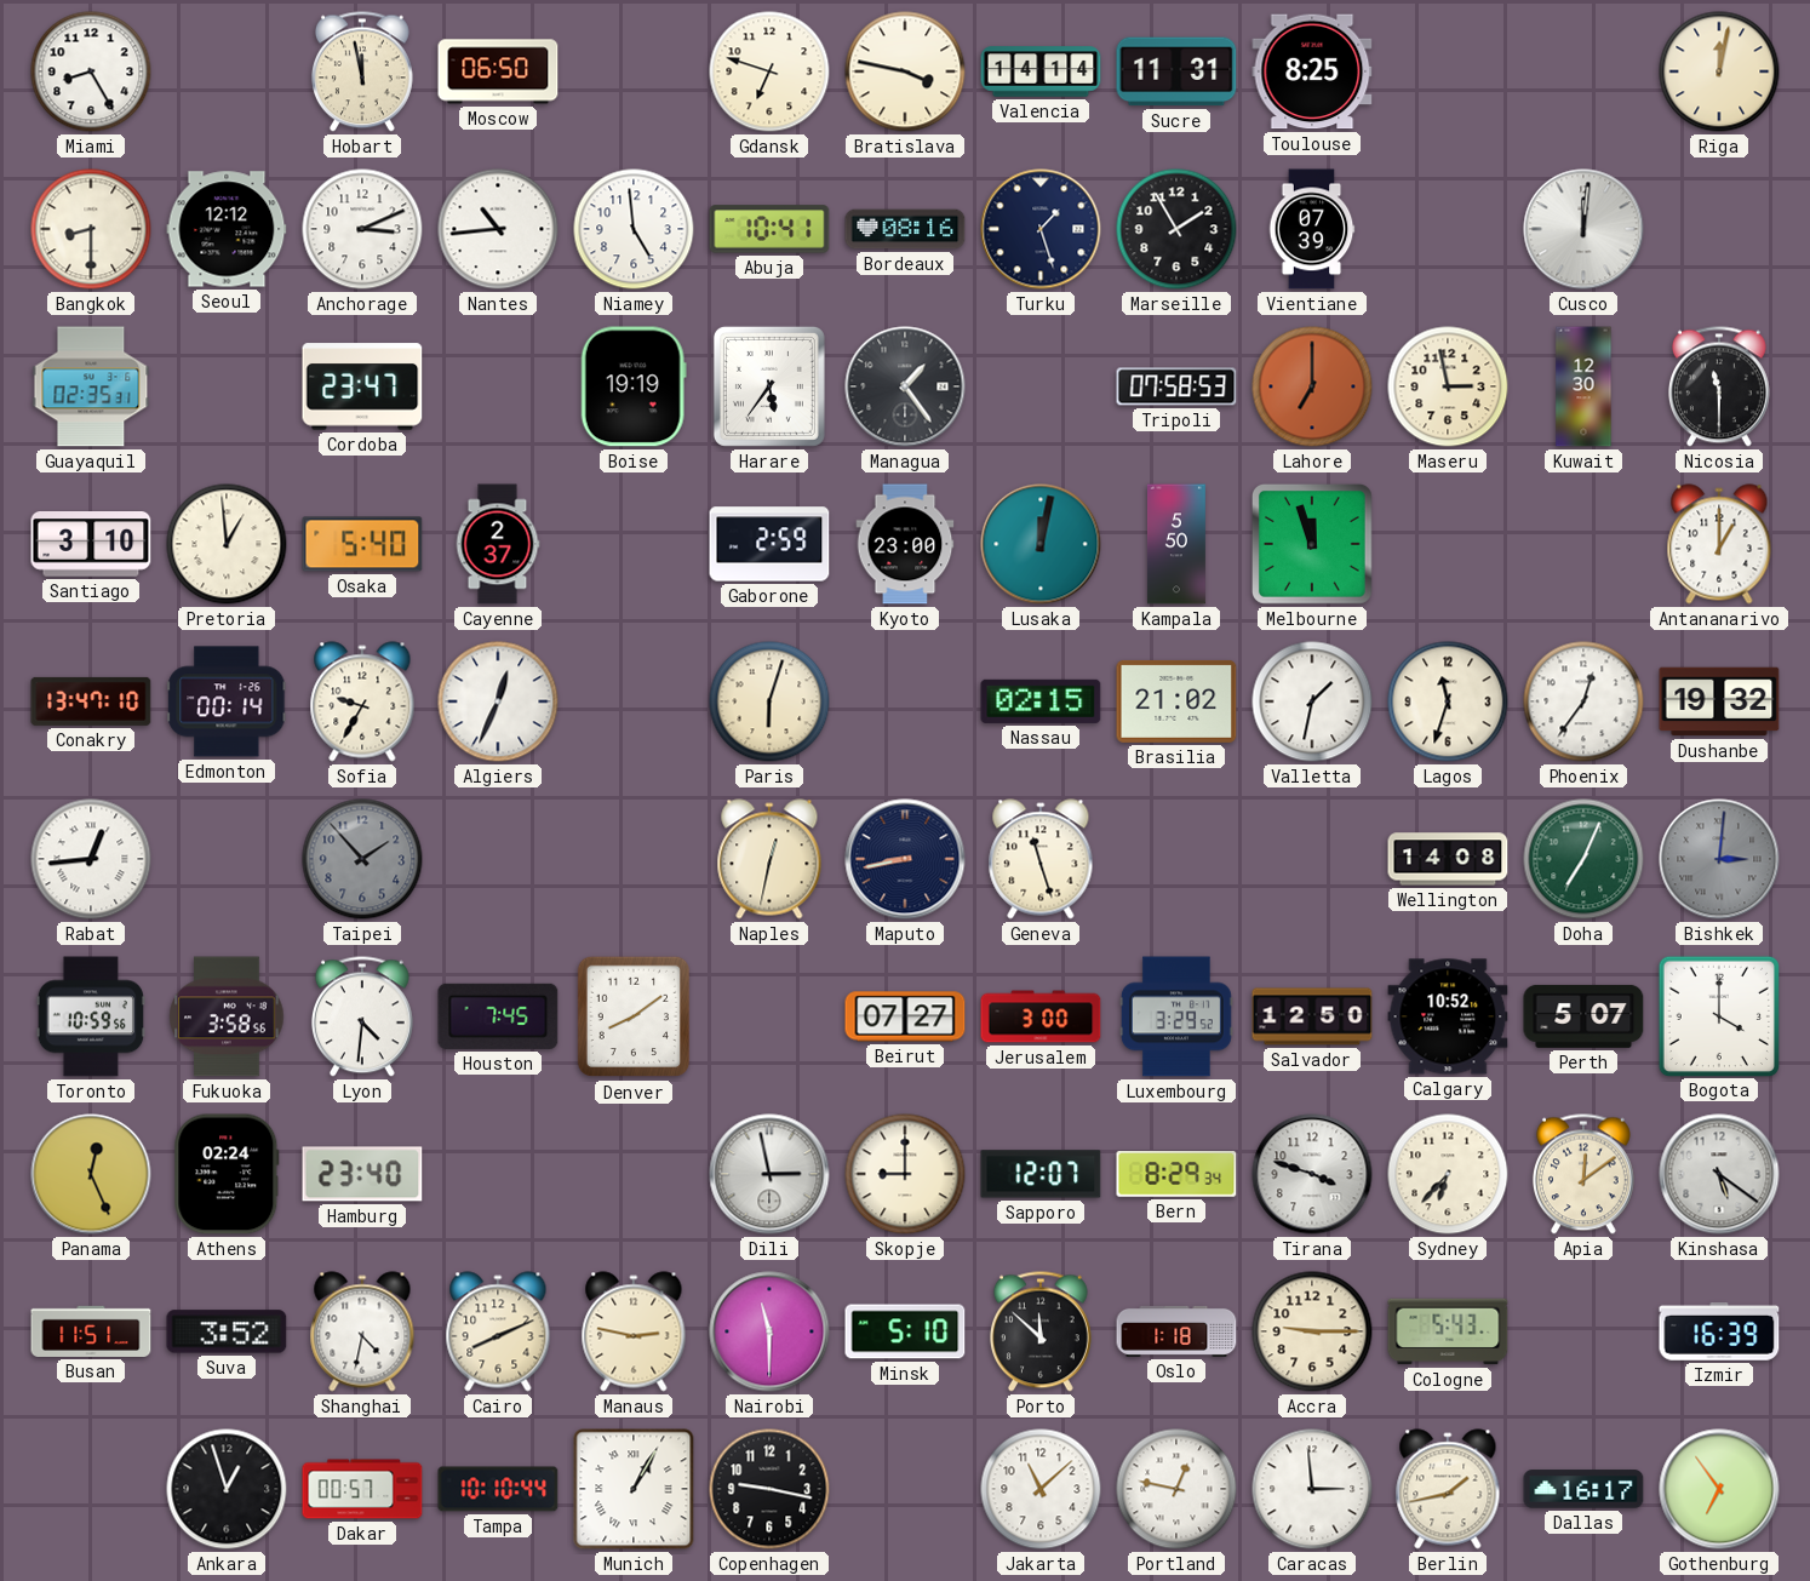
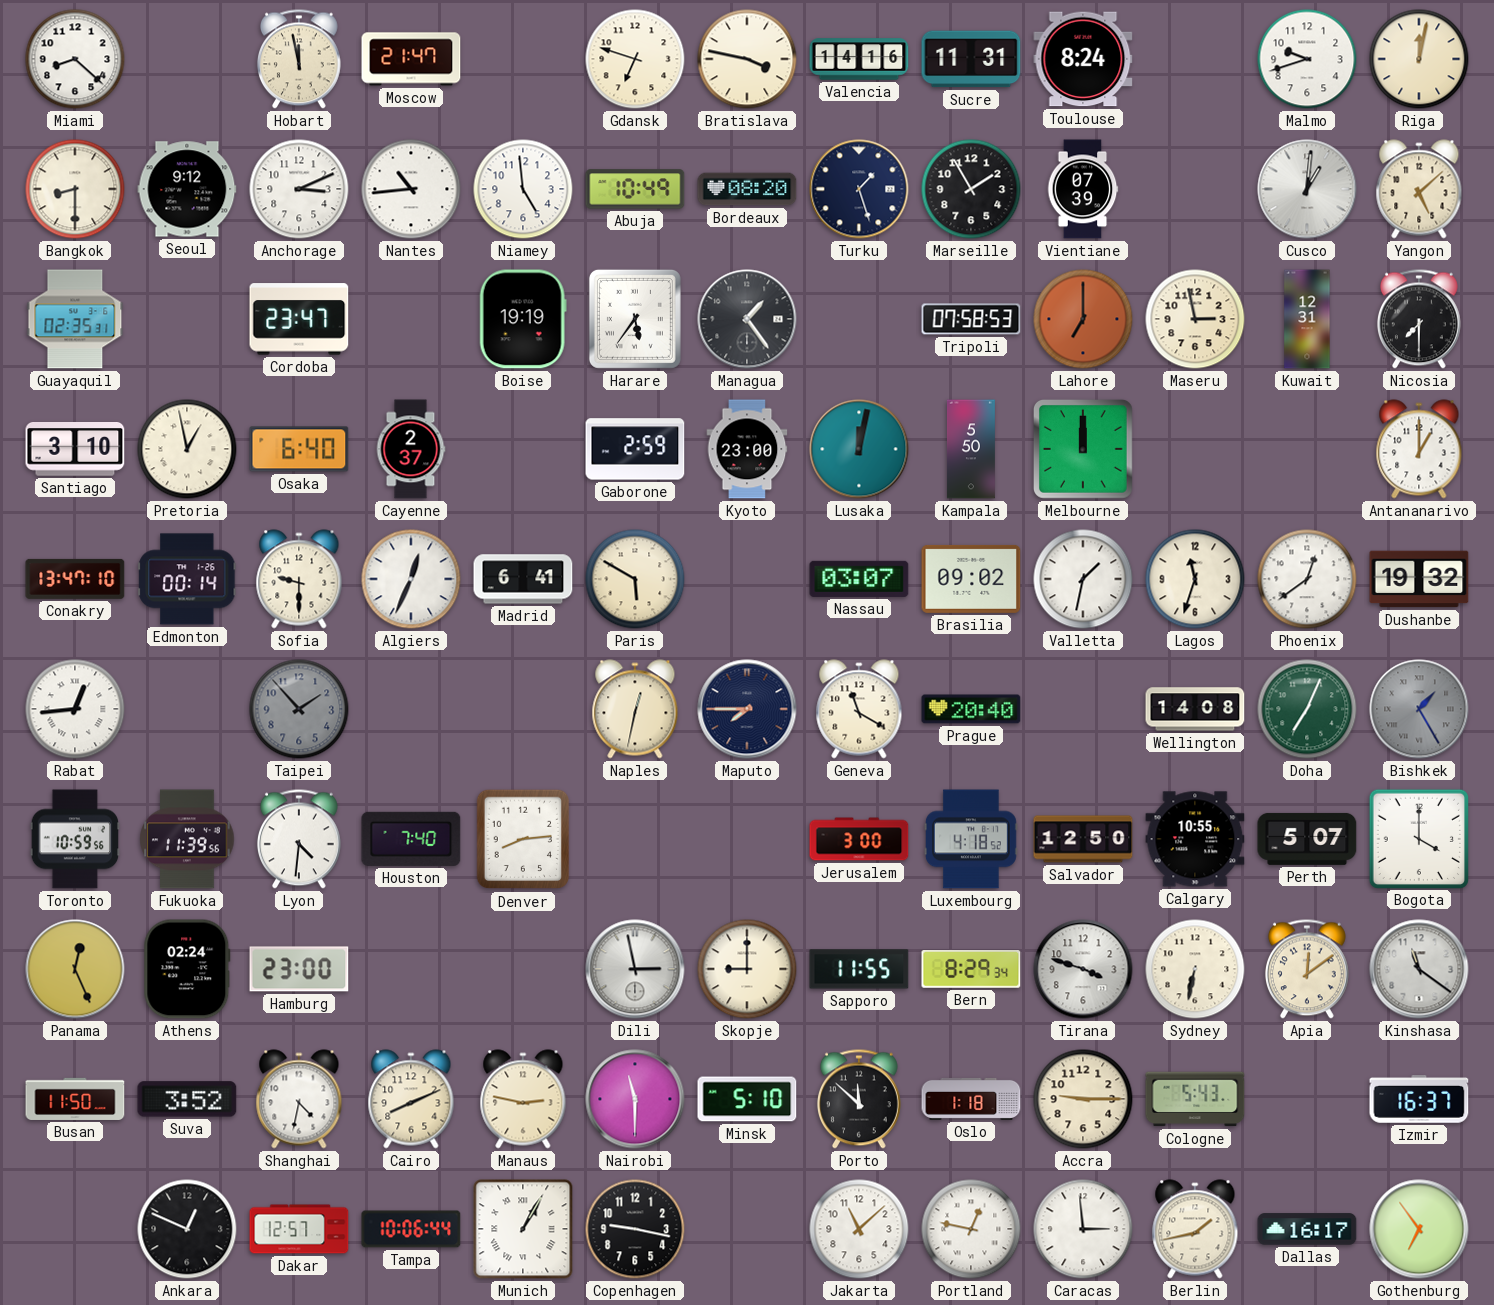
Miami: 8:25 -> 8:22
Moscow: 06:50 -> 21:47
Valencia: 14:14 -> 14:16
Toulouse: 8:25 -> 8:24
Malmo: none -> 9:42
Seoul: 12:12 -> 9:12
Abuja: 10:41 -> 10:49
Bordeaux: 08:16 -> 08:20
Cusco: 12:01 -> 1:01
Yangon: none -> 5:08
Kuwait: 12:30 -> 12:31
Nicosia: 11:30 -> 7:30
Pretoria: 12:59 -> 12:58
Osaka: 5:40 -> 6:40
Melbourne: 11:57 -> 12:00
Sofia: 9:35 -> 9:30
Madrid: none -> 6:41
Paris: 6:03 -> 5:50
Nassau: 02:15 -> 03:07
Brasilia: 21:02 -> 09:02
Phoenix: 12:36 -> 12:39
Maputo: 8:43 -> 7:45
Geneva: 11:27 -> 11:20
Prague: none -> 20:40
Bishkek: 3:01 -> 1:25
Fukuoka: 3:58 -> 11:39
Houston: 7:45 -> 7:40
Denver: 8:09 -> 8:14
Beirut: 07:27 -> none
Luxembourg: 3:29 -> 4:18
Calgary: 10:52 -> 10:55
Hamburg: 23:40 -> 23:00
Sapporo: 12:07 -> 11:55
Sydney: 6:37 -> 6:32
Kinshasa: 5:21 -> 11:21
Busan: 11:51 -> 11:50
Izmir: 16:39 -> 16:37
Ankara: 12:57 -> 12:49
Dakar: 00:57 -> 12:57
Tampa: 10:10 -> 10:06
